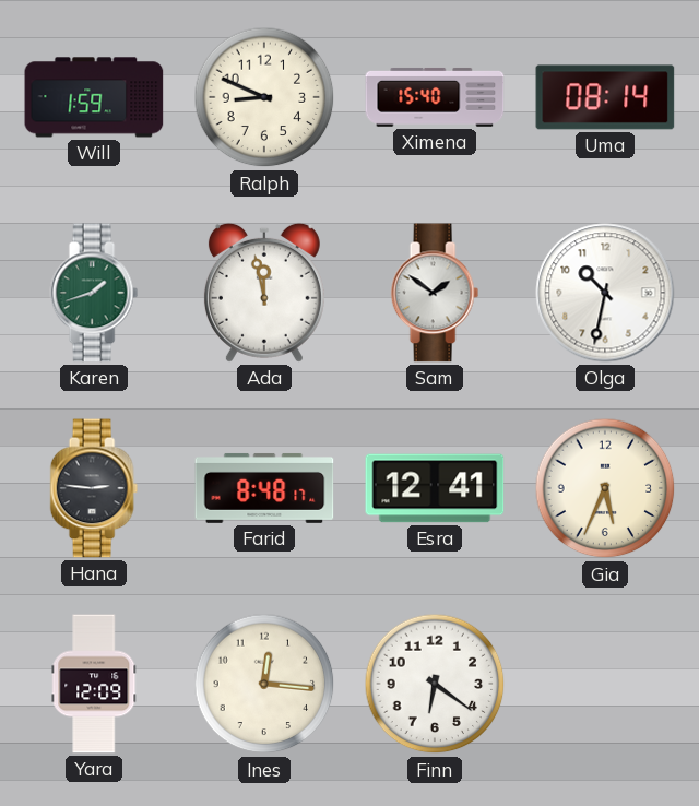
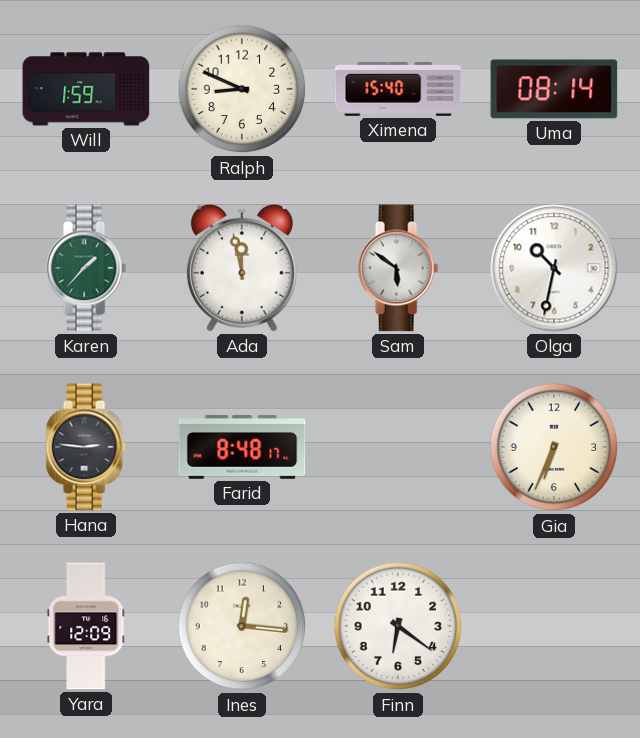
Karen: 1:42 -> 1:37
Sam: 1:51 -> 5:51
Esra: 12:41 -> none
Gia: 5:34 -> 6:34
